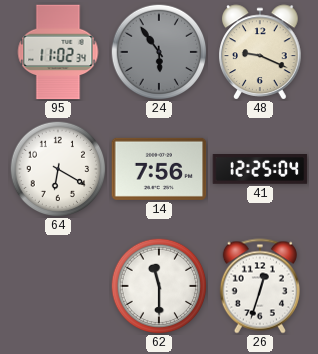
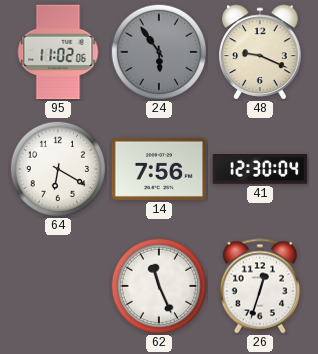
95: 11:02:34 -> 11:02:06
41: 12:25 -> 12:30
62: 11:30 -> 11:26
